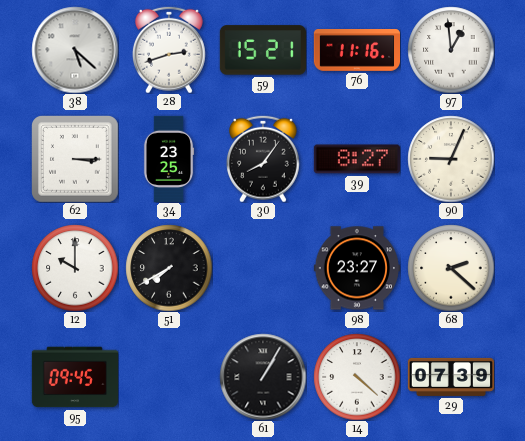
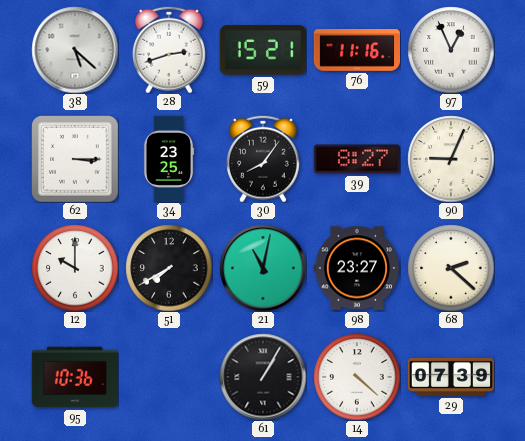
97: 12:59 -> 12:56
21: none -> 11:02
95: 09:45 -> 10:36
